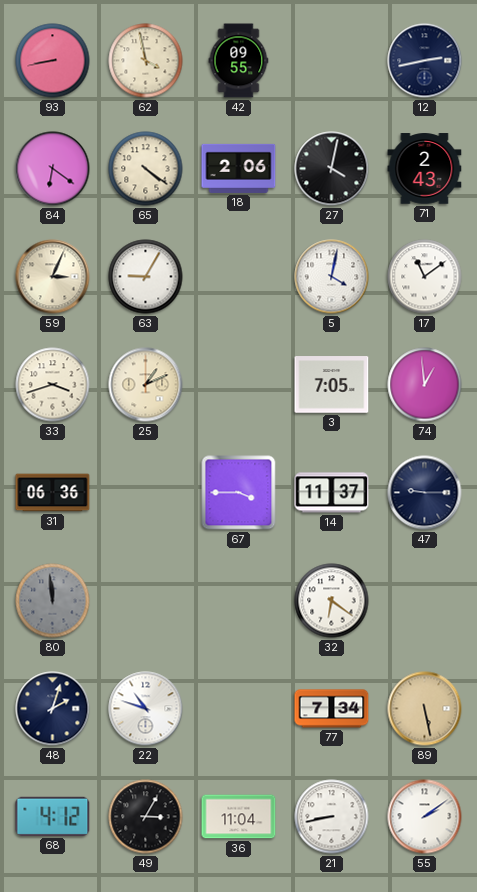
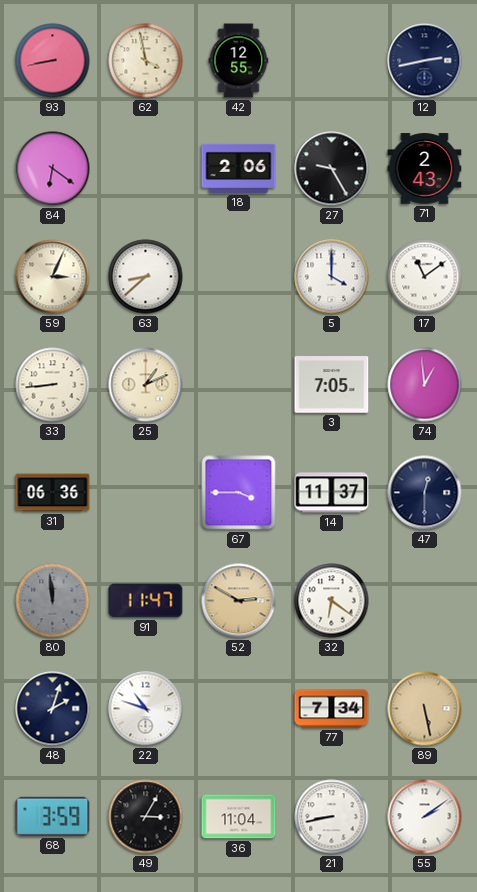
42: 09:55 -> 12:55
65: 4:21 -> none
27: 4:02 -> 9:25
63: 9:05 -> 8:38
5: 4:02 -> 4:00
33: 3:42 -> 8:44
47: 9:15 -> 12:30
91: none -> 11:47
52: none -> 2:50
68: 4:12 -> 3:59
